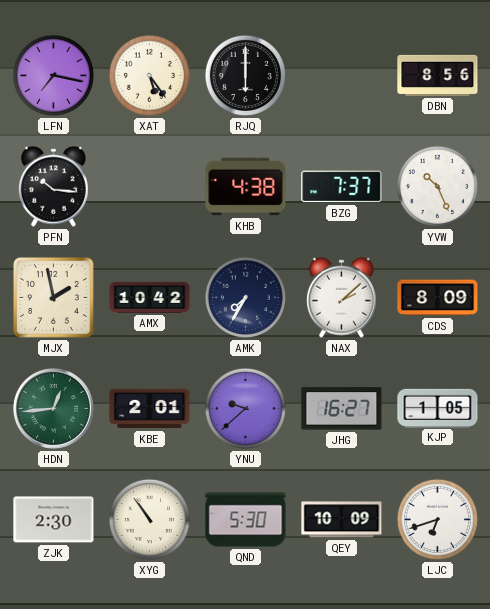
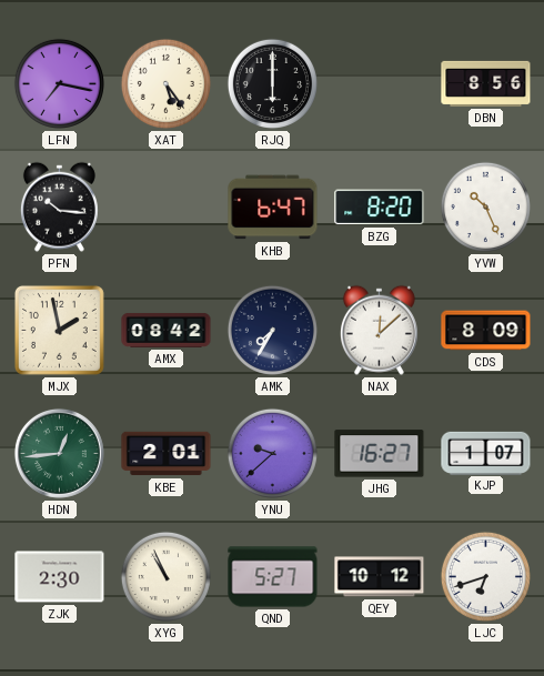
KHB: 4:38 -> 6:47
BZG: 7:37 -> 8:20
AMX: 10:42 -> 08:42
NAX: 2:08 -> 12:08
KJP: 1:05 -> 1:07
XYG: 10:54 -> 10:56
QND: 5:30 -> 5:27
QEY: 10:09 -> 10:12
